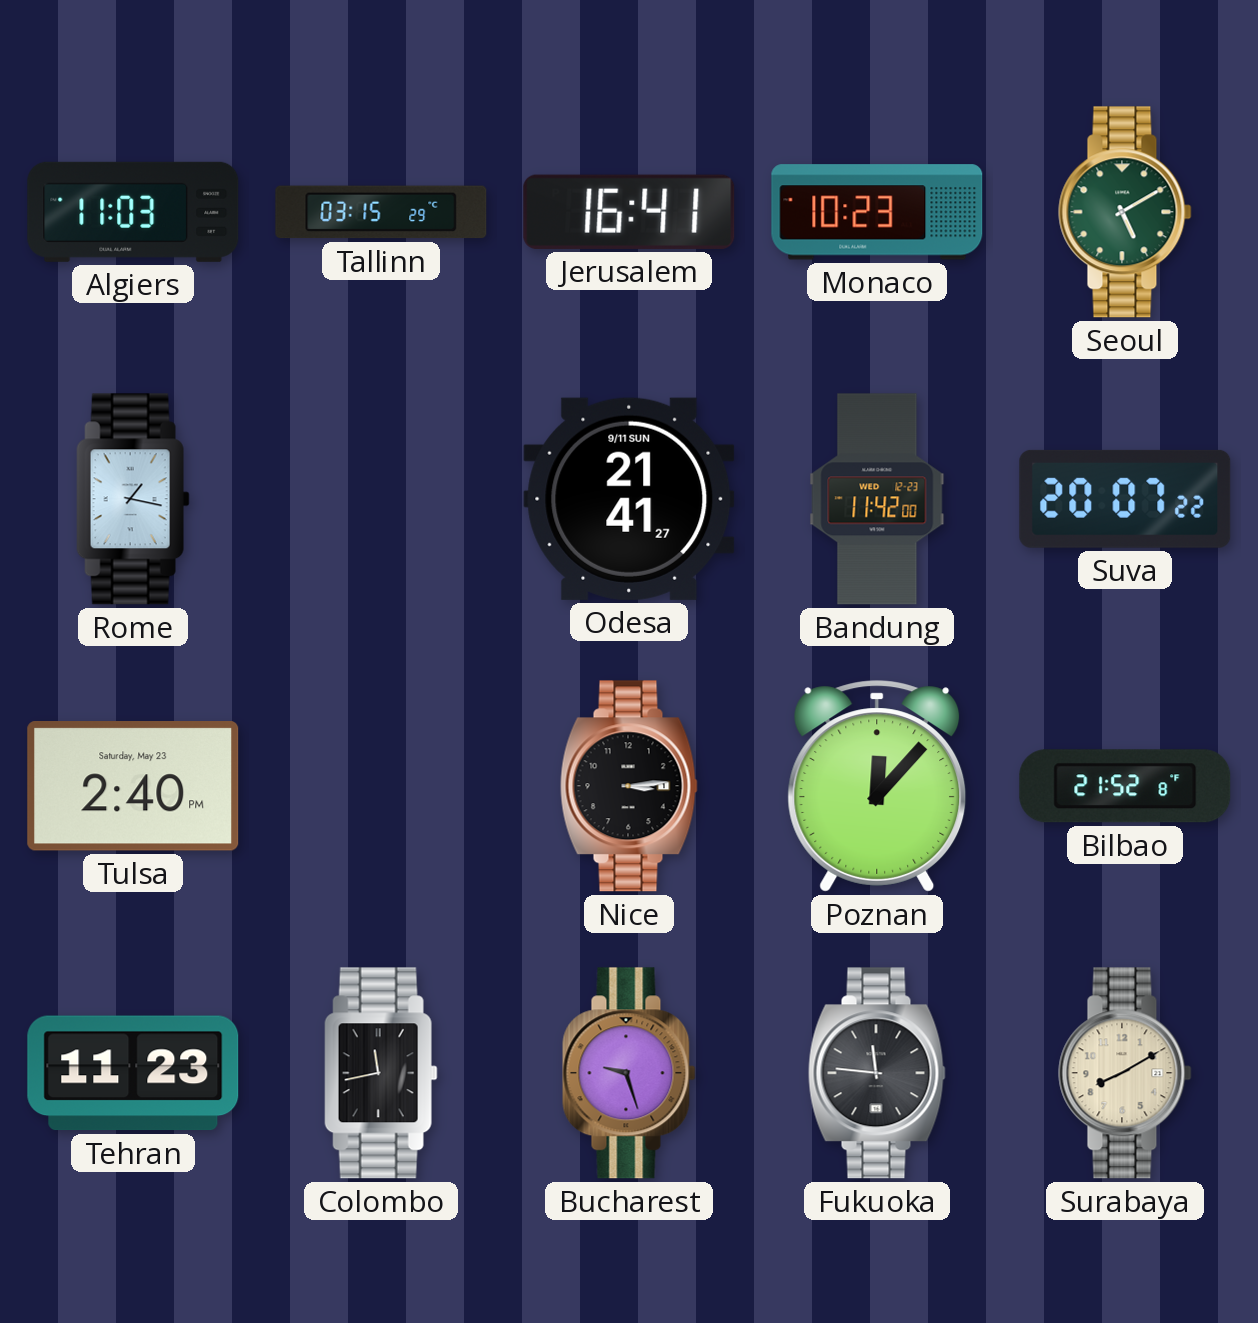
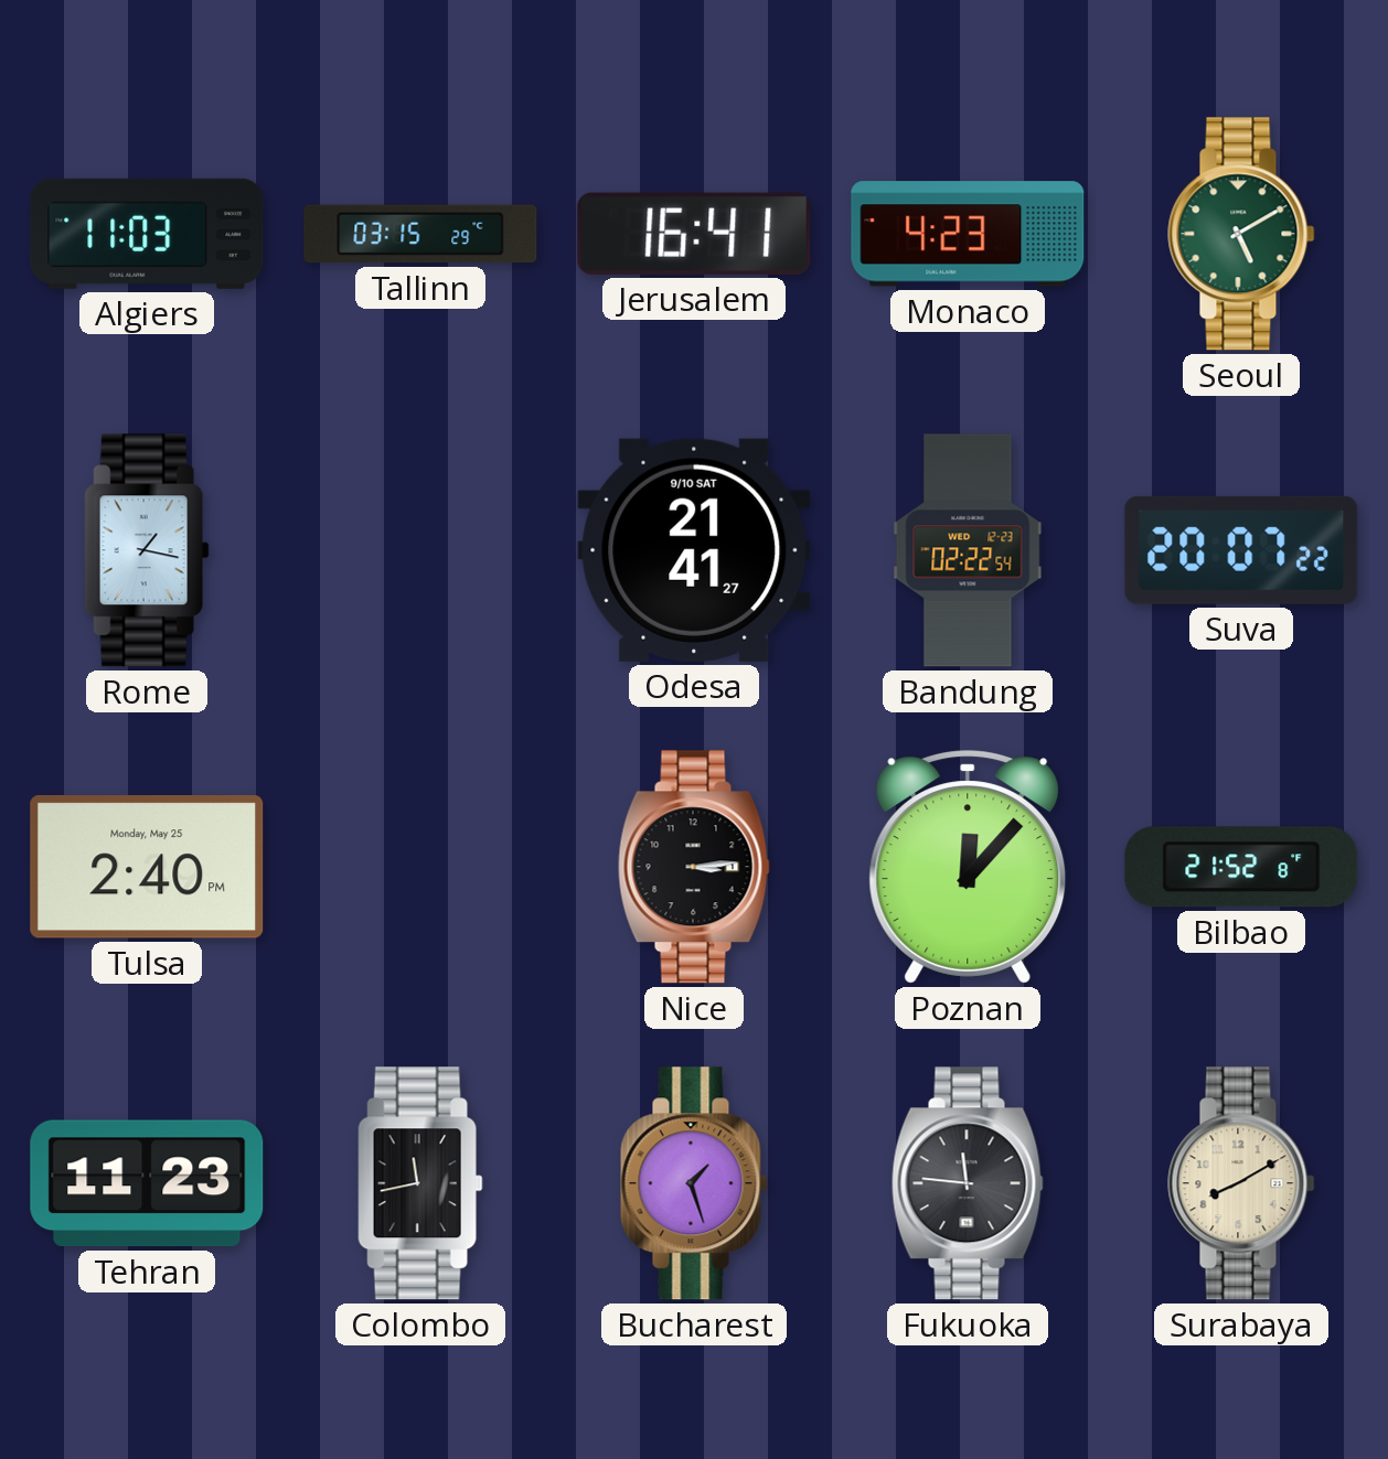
Monaco: 10:23 -> 4:23
Odesa date: 9/11 SUN -> 9/10 SAT
Bandung: 11:42 -> 02:22
Tulsa date: Saturday, May 23 -> Monday, May 25
Bucharest: 9:27 -> 1:27
